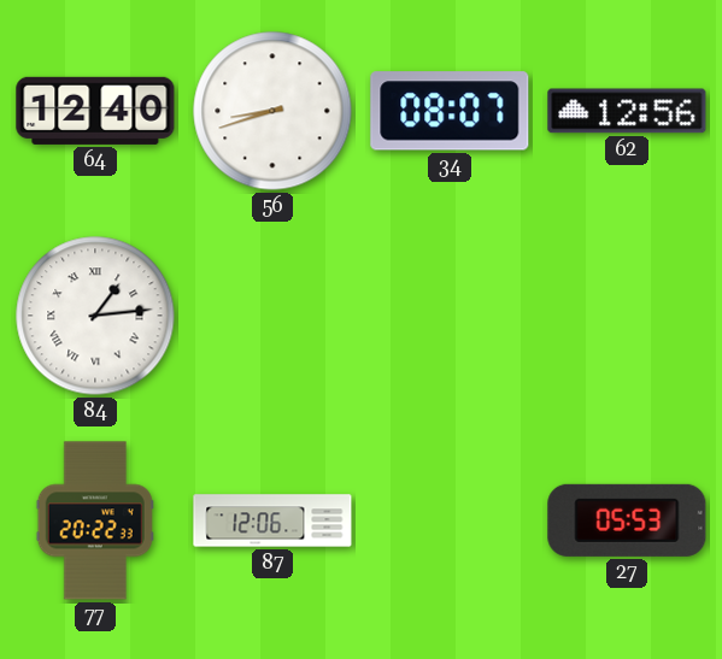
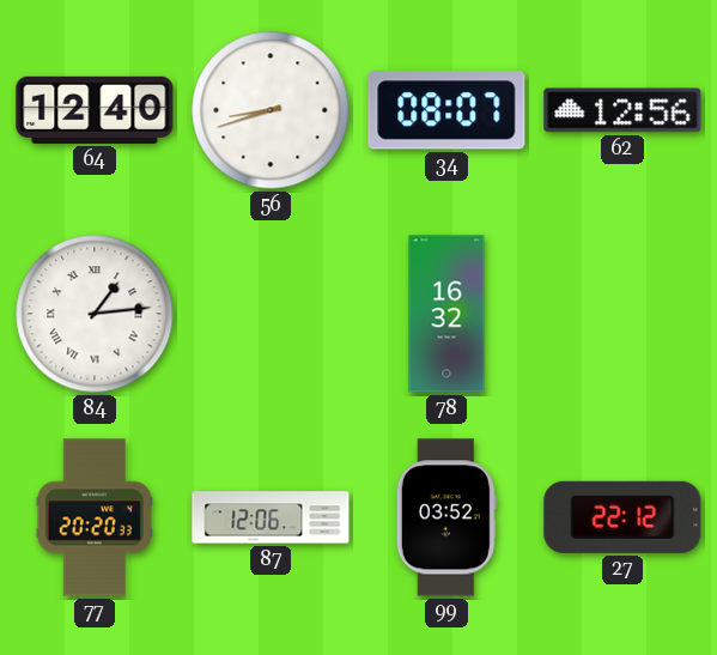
78: none -> 16:32
77: 20:22 -> 20:20
99: none -> 03:52
27: 05:53 -> 22:12
